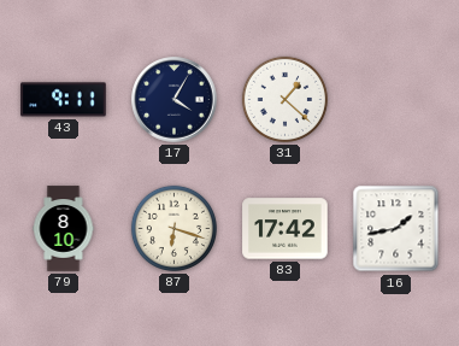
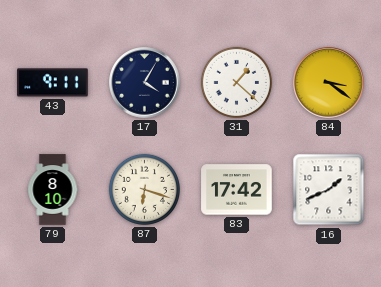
84: none -> 3:21
16: 1:43 -> 1:41
